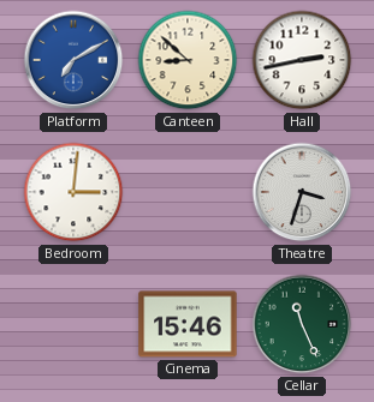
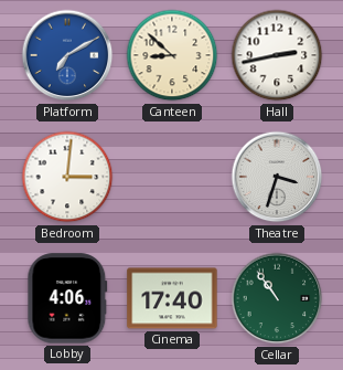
Lobby: none -> 4:06
Cinema: 15:46 -> 17:40
Cellar: 11:26 -> 10:54
